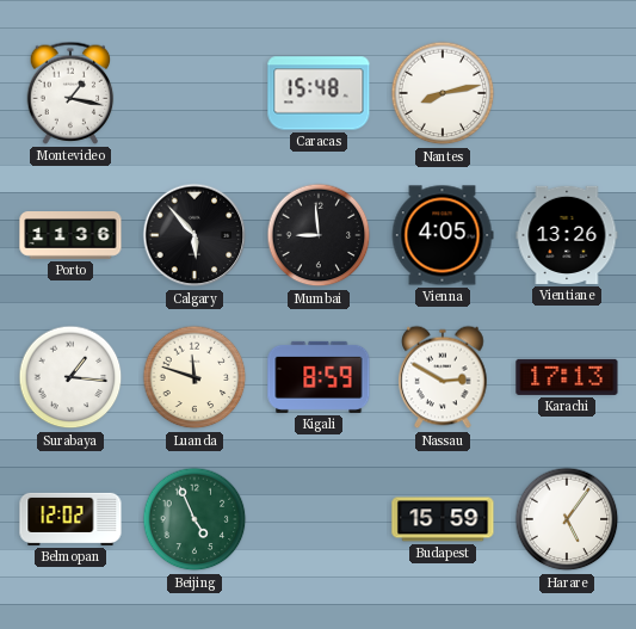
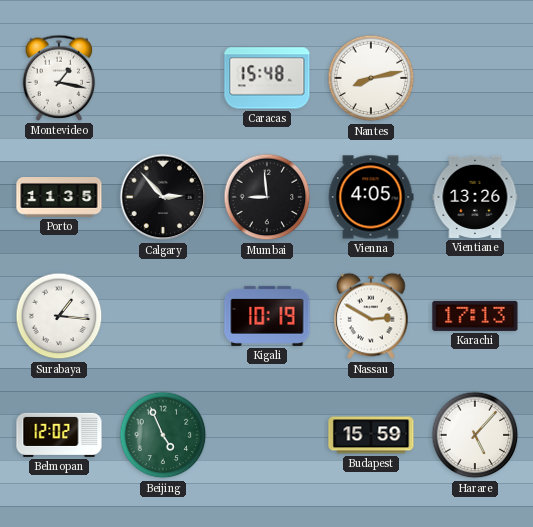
Porto: 11:36 -> 11:35
Calgary: 5:53 -> 2:53
Luanda: 11:48 -> none
Kigali: 8:59 -> 10:19
Harare: 5:06 -> 5:07
